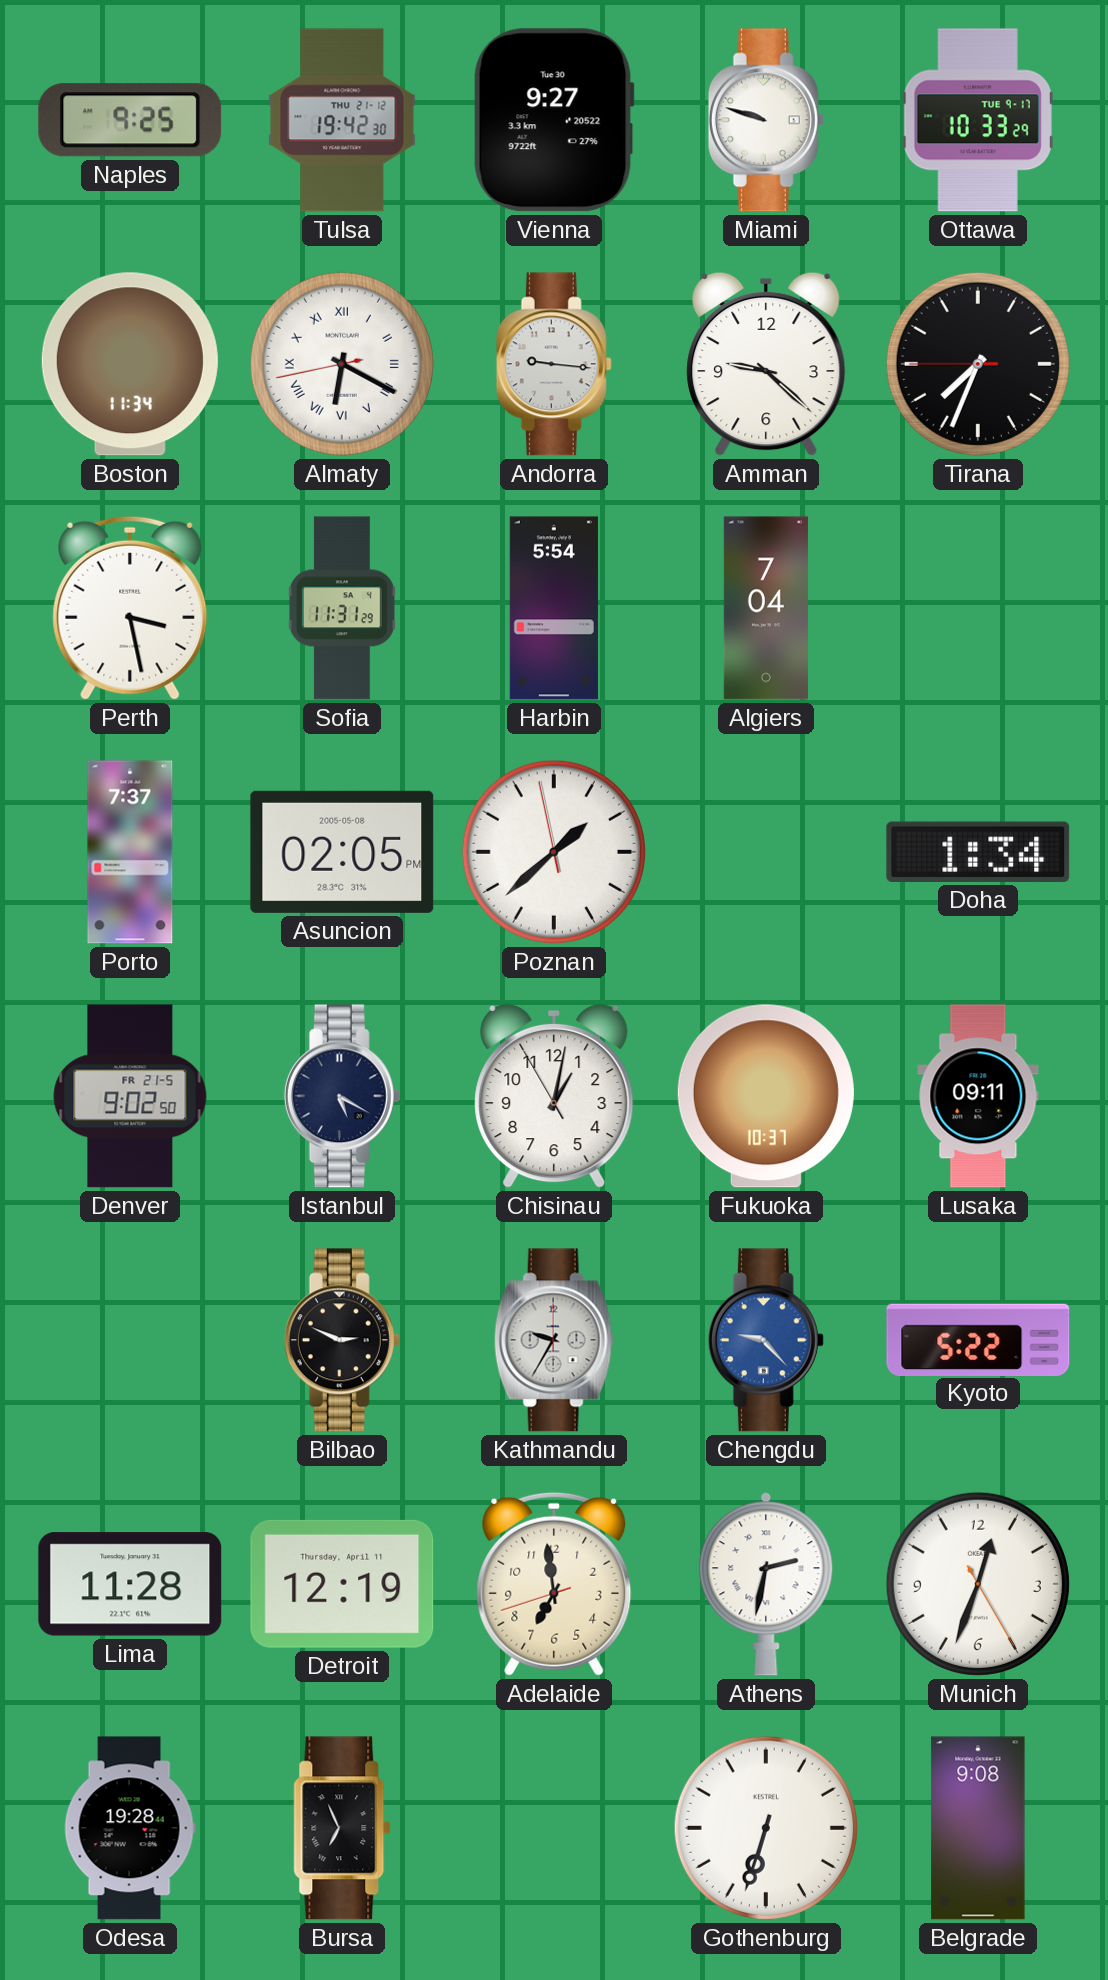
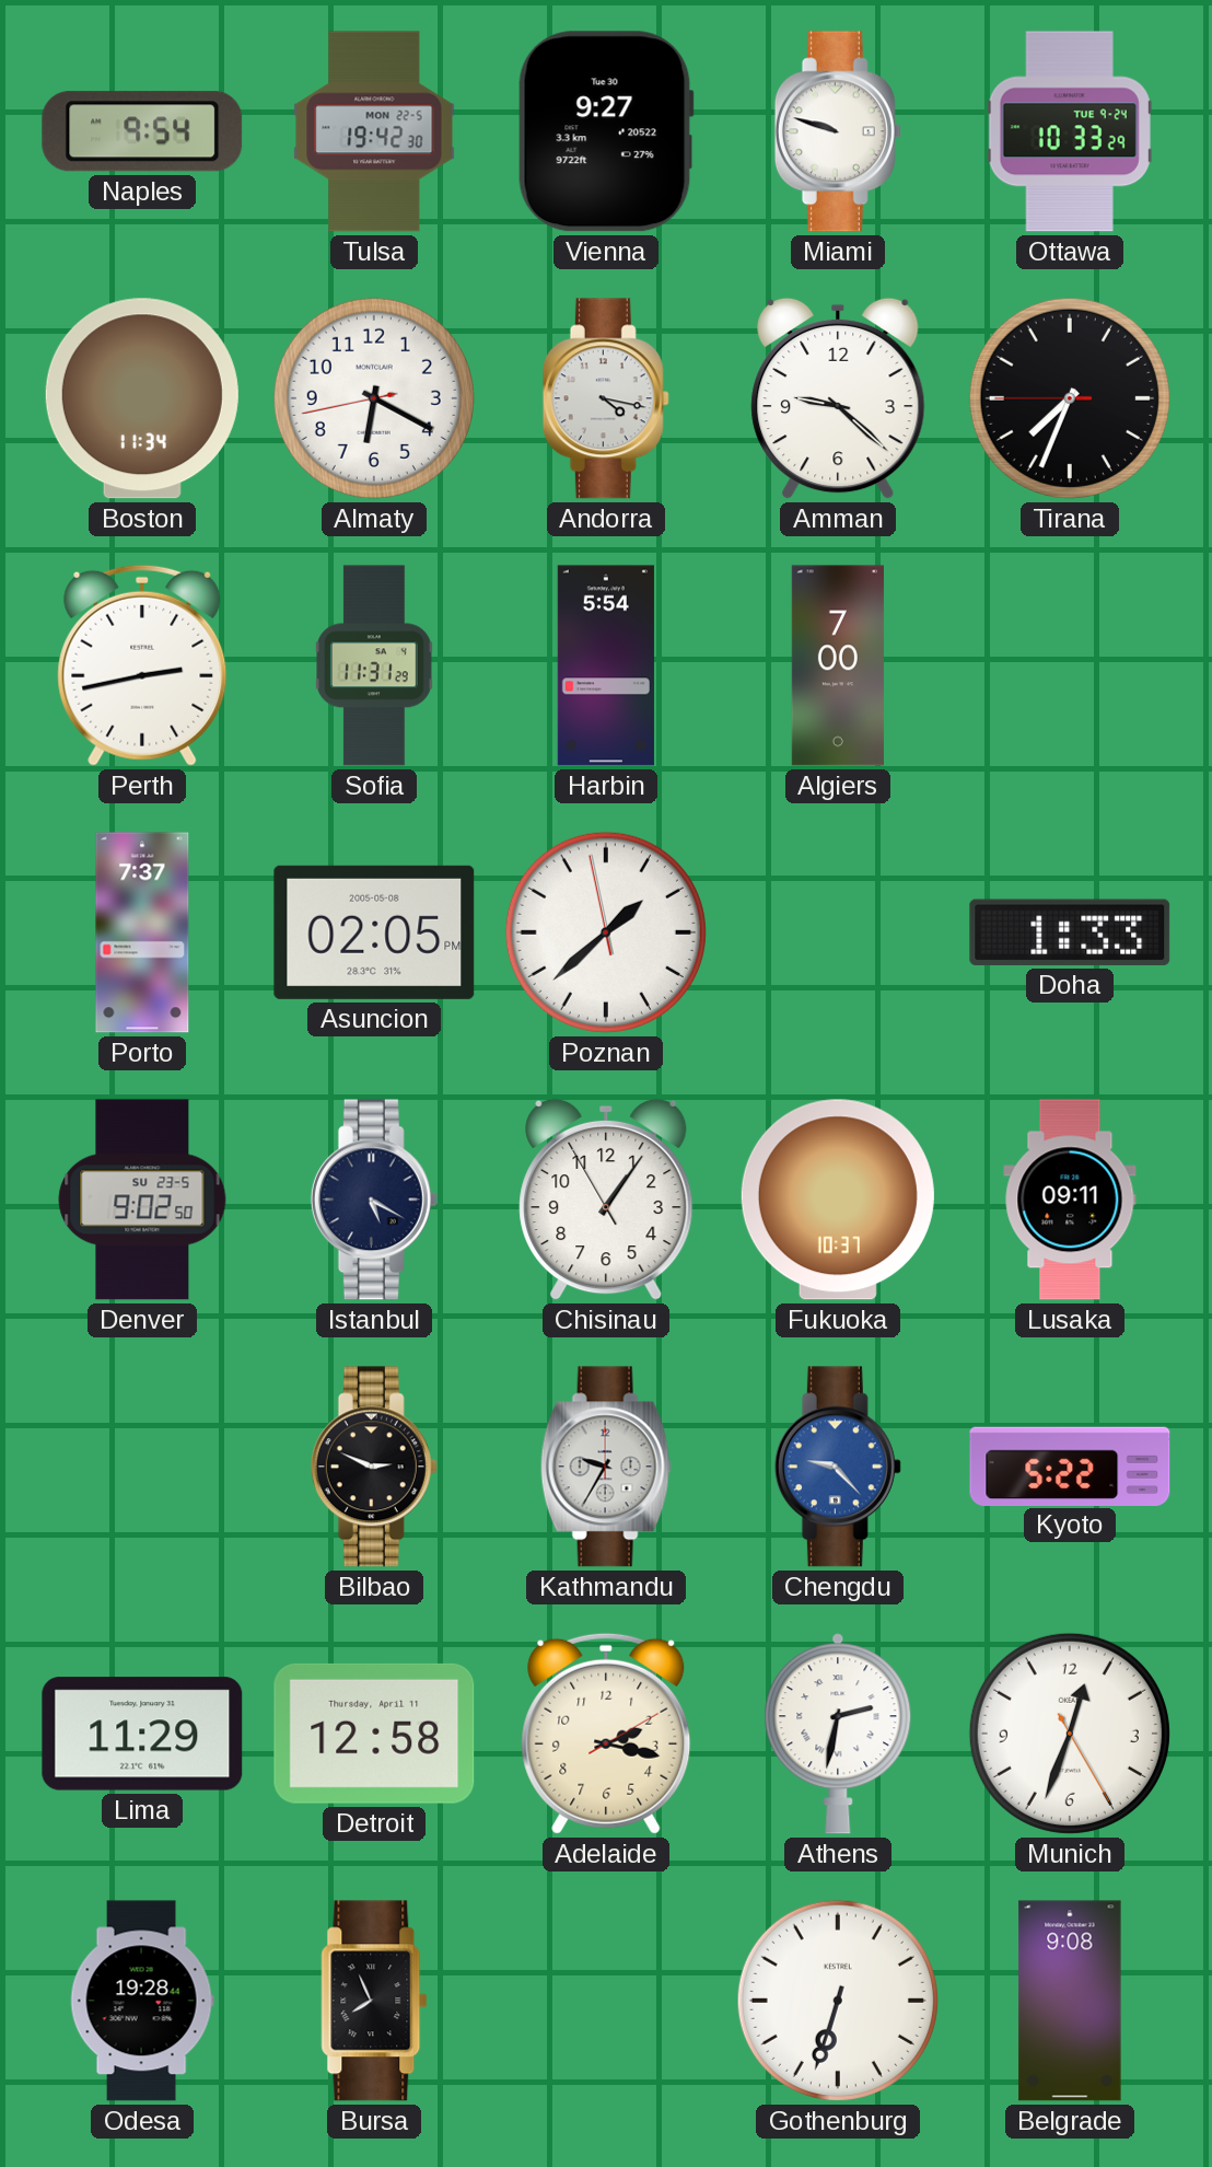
Naples: 9:25 -> 9:54
Tulsa date: THU 21-12 -> MON 22-5
Ottawa date: TUE 9-17 -> TUE 9-24
Almaty numerals: Roman -> Arabic
Andorra: 9:16 -> 4:17
Perth: 3:28 -> 2:43
Algiers: 7:04 -> 7:00
Doha: 1:34 -> 1:33
Denver date: FR 21-5 -> SU 23-5
Chisinau: 1:01 -> 1:05
Lima: 11:28 -> 11:29
Detroit: 12:19 -> 12:58
Adelaide: 6:58 -> 2:17
Bursa: 6:56 -> 7:56
